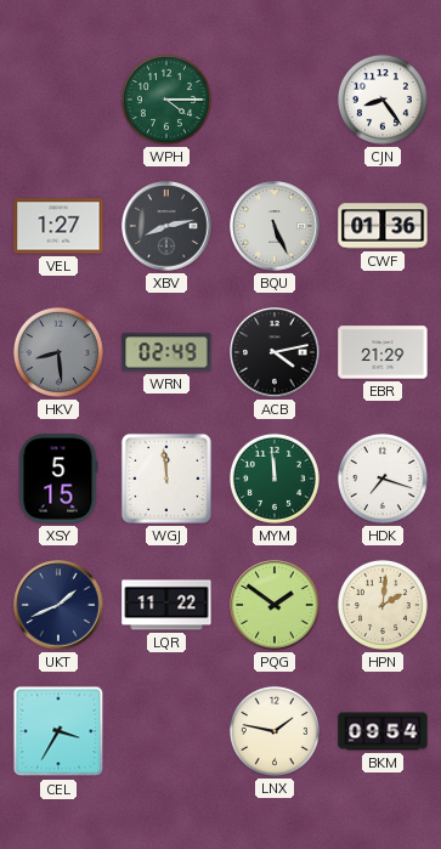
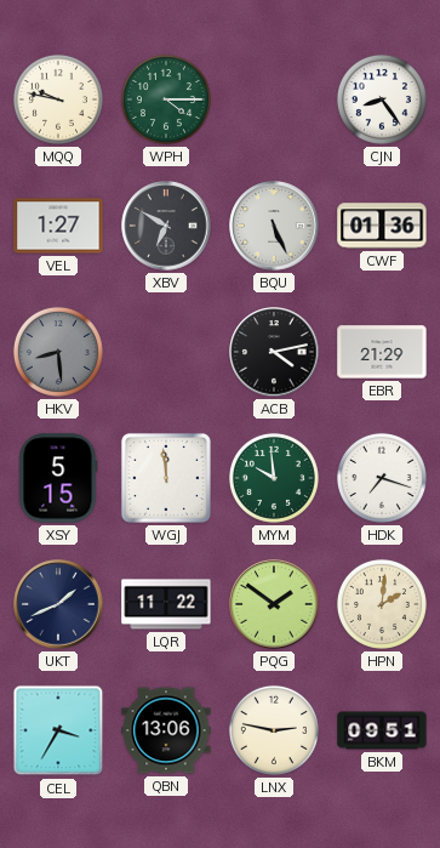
MQQ: none -> 9:47
XBV: 8:13 -> 6:50
WRN: 02:49 -> none
MYM: 11:59 -> 9:59
QBN: none -> 13:06
LNX: 1:47 -> 2:47
BKM: 09:54 -> 09:51
